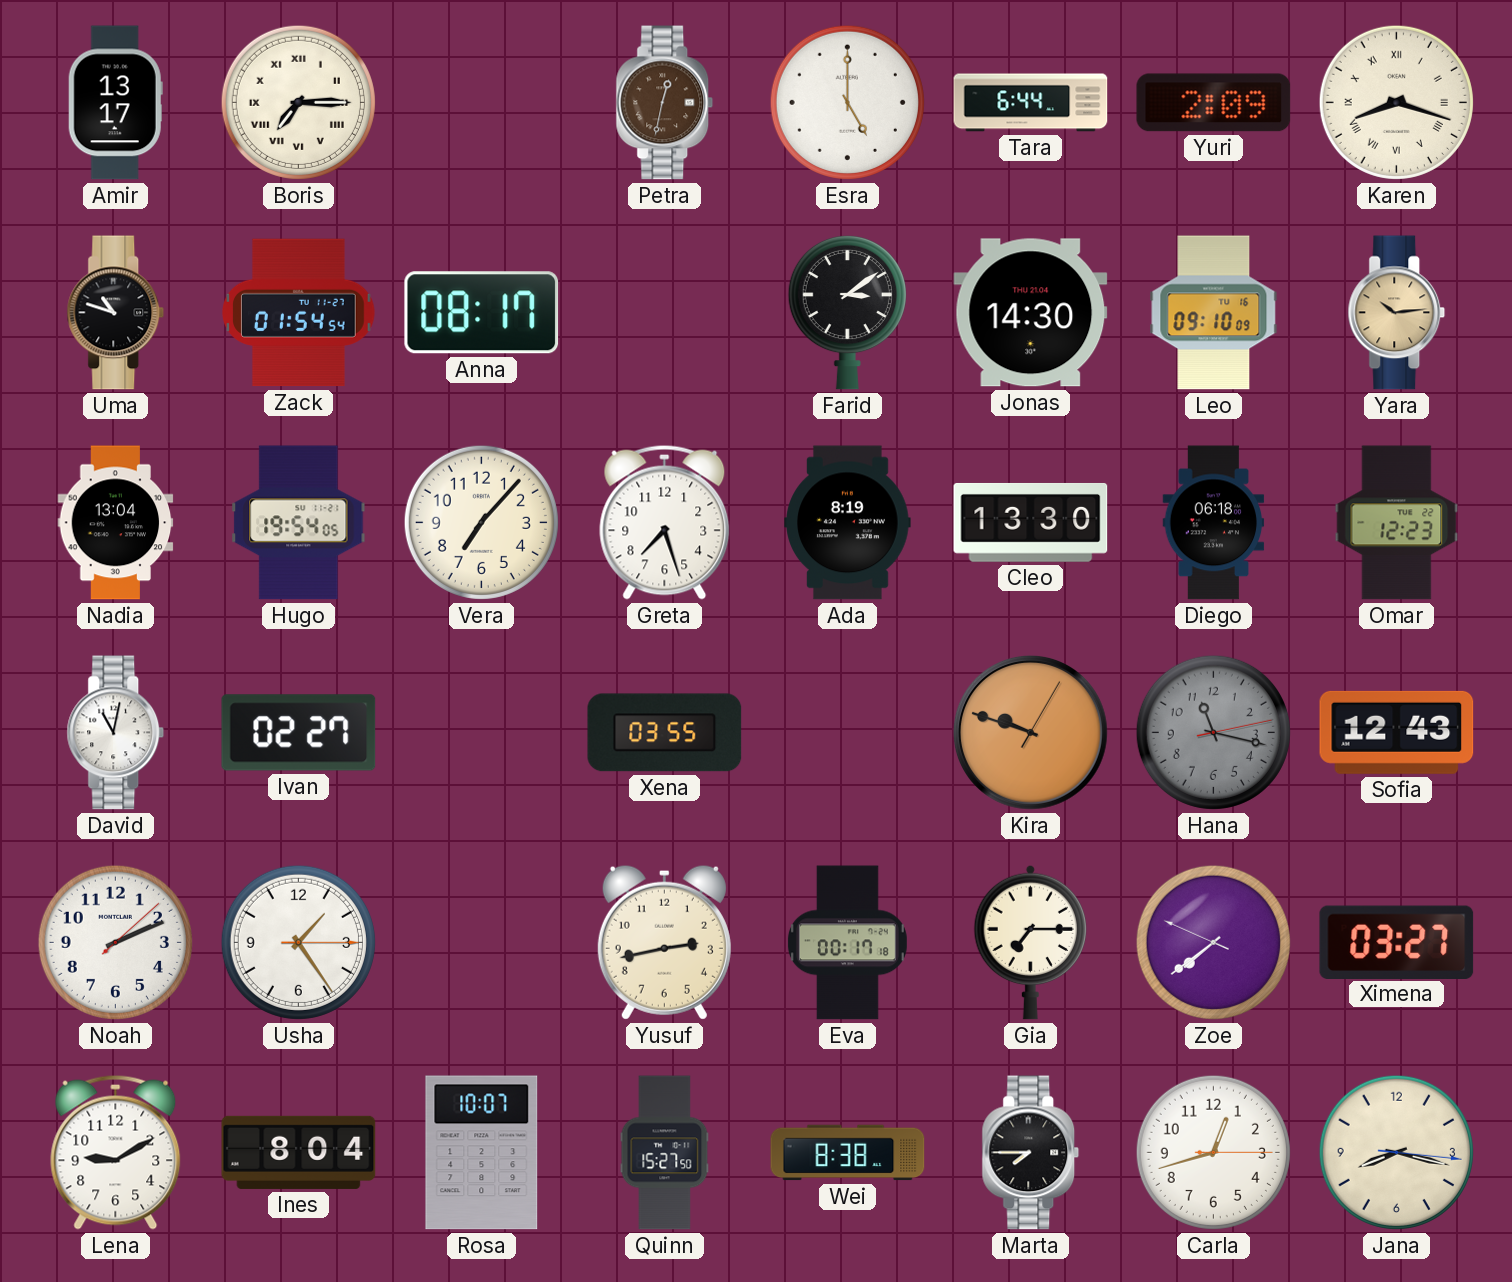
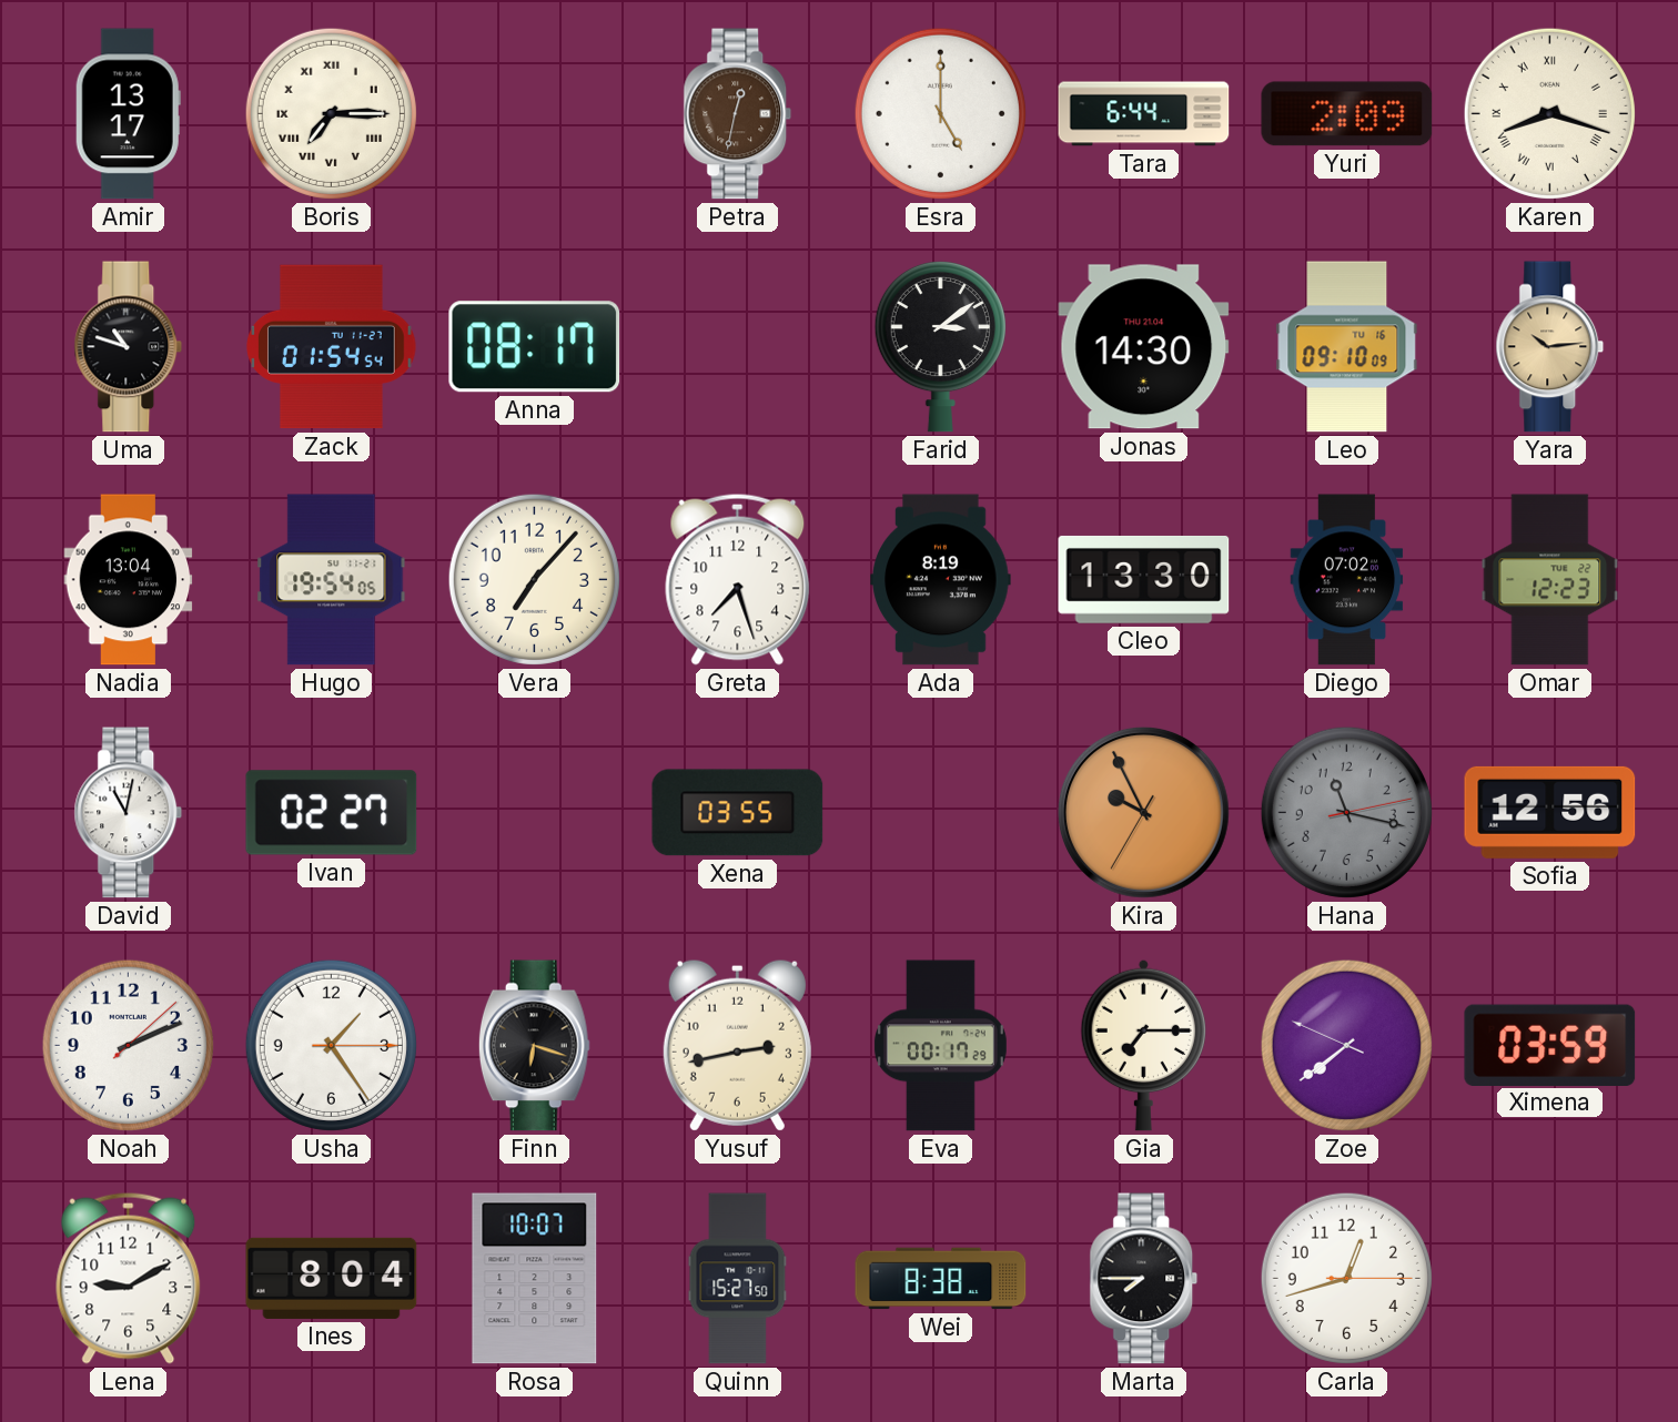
Diego: 06:18 -> 07:02
Kira: 9:48 -> 9:55
Sofia: 12:43 -> 12:56
Finn: none -> 6:18
Eva: 00:17:18 -> 00:17:29
Ximena: 03:27 -> 03:59
Jana: 8:17 -> none
